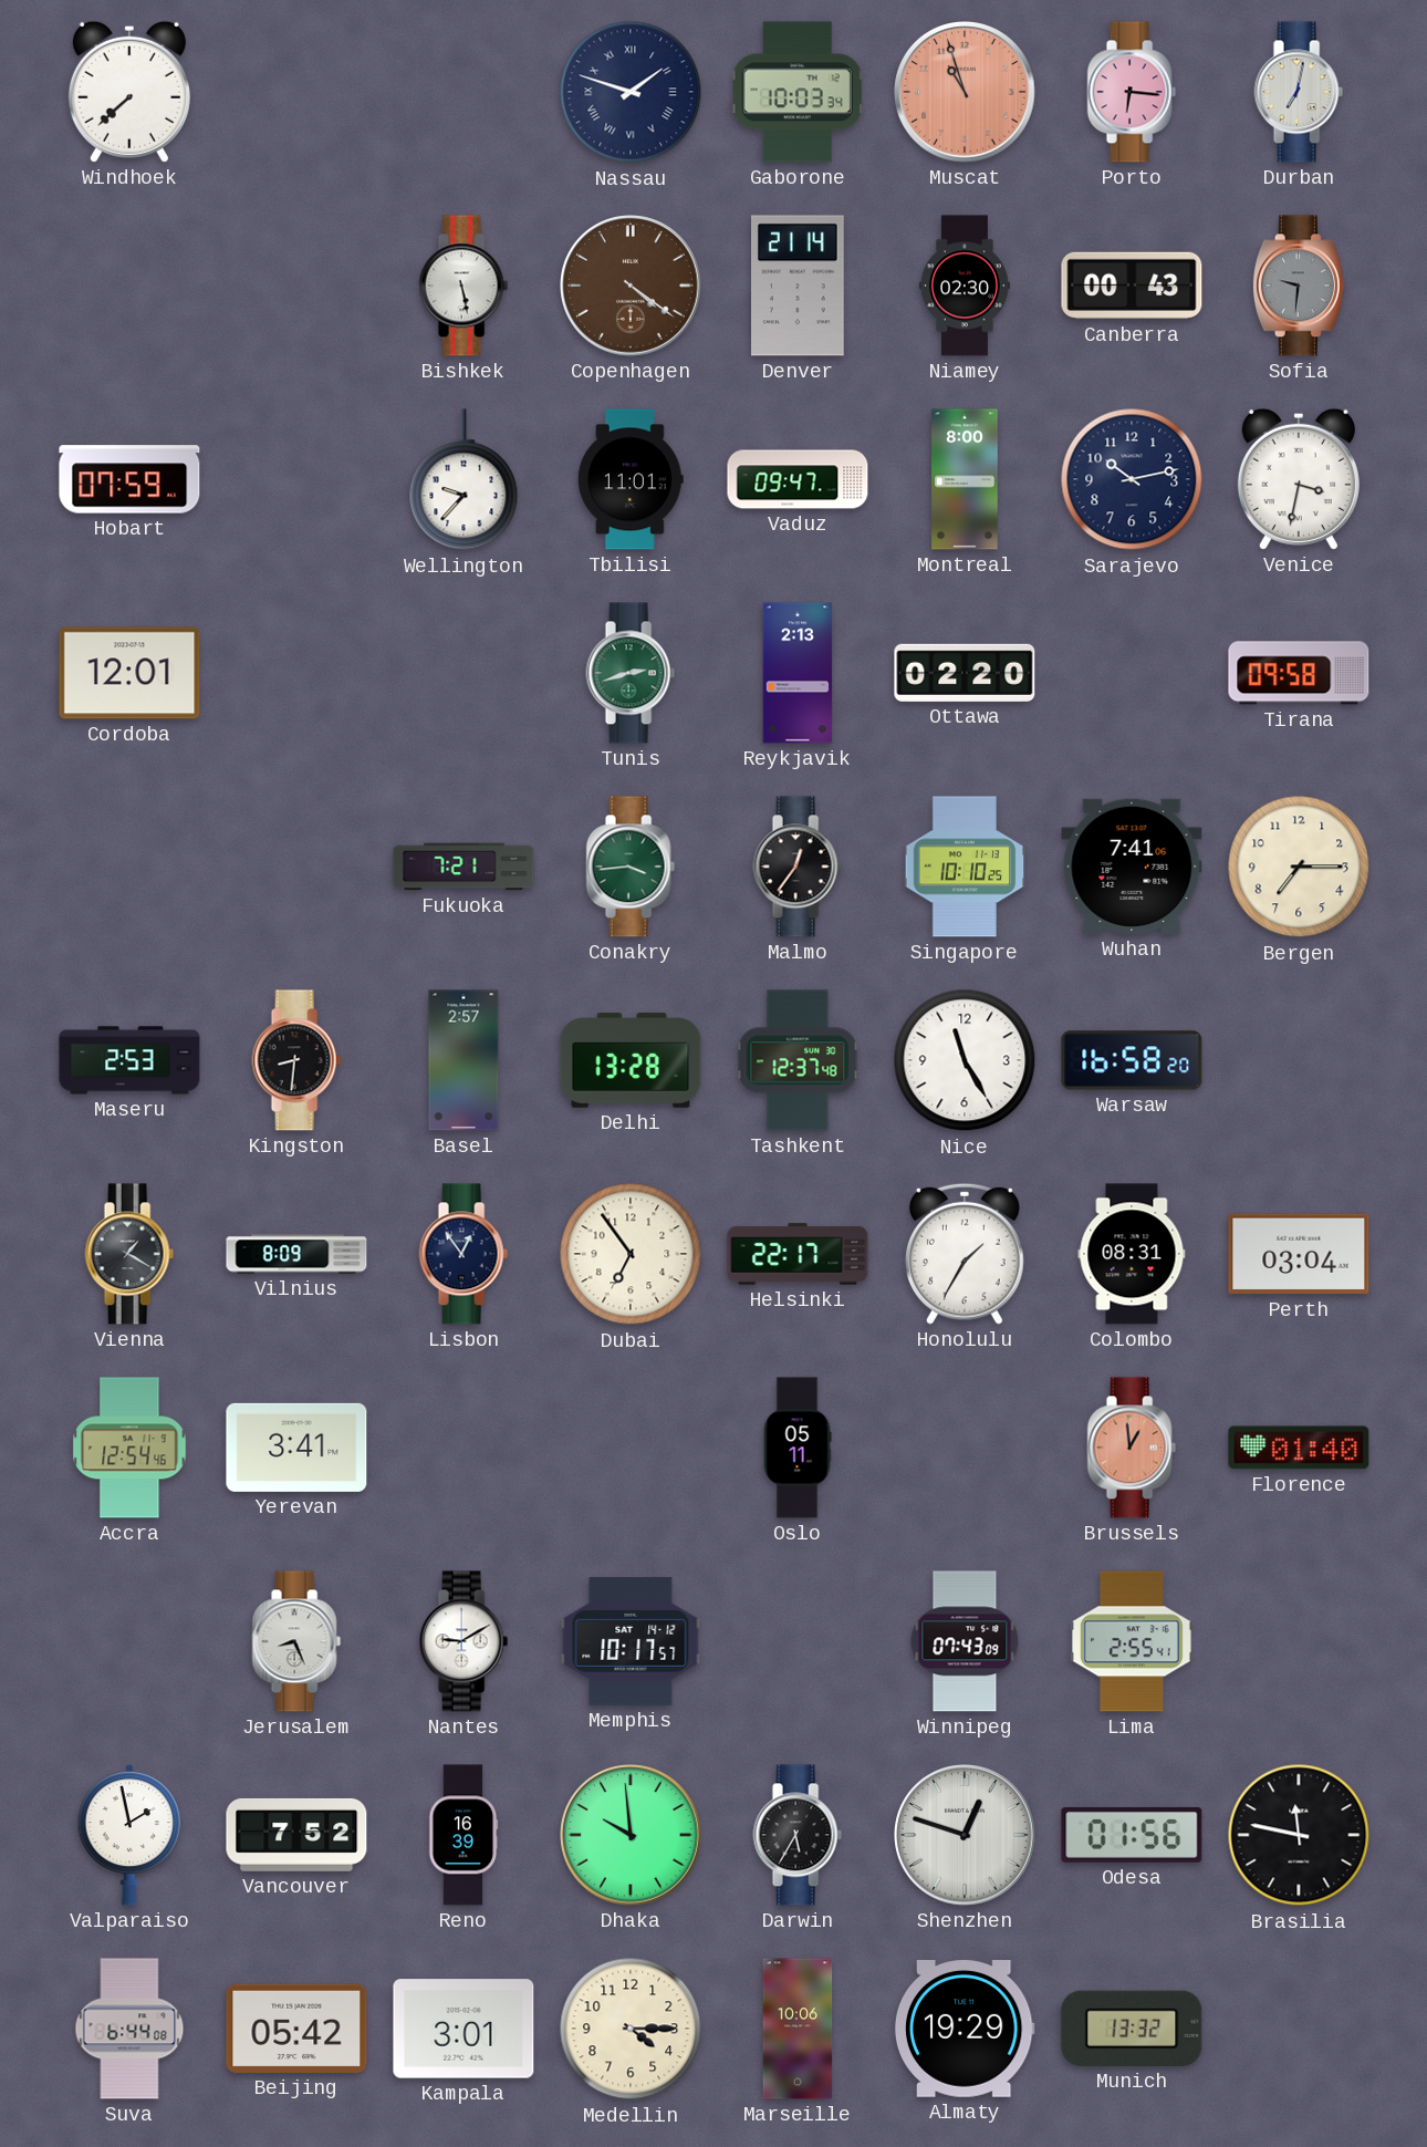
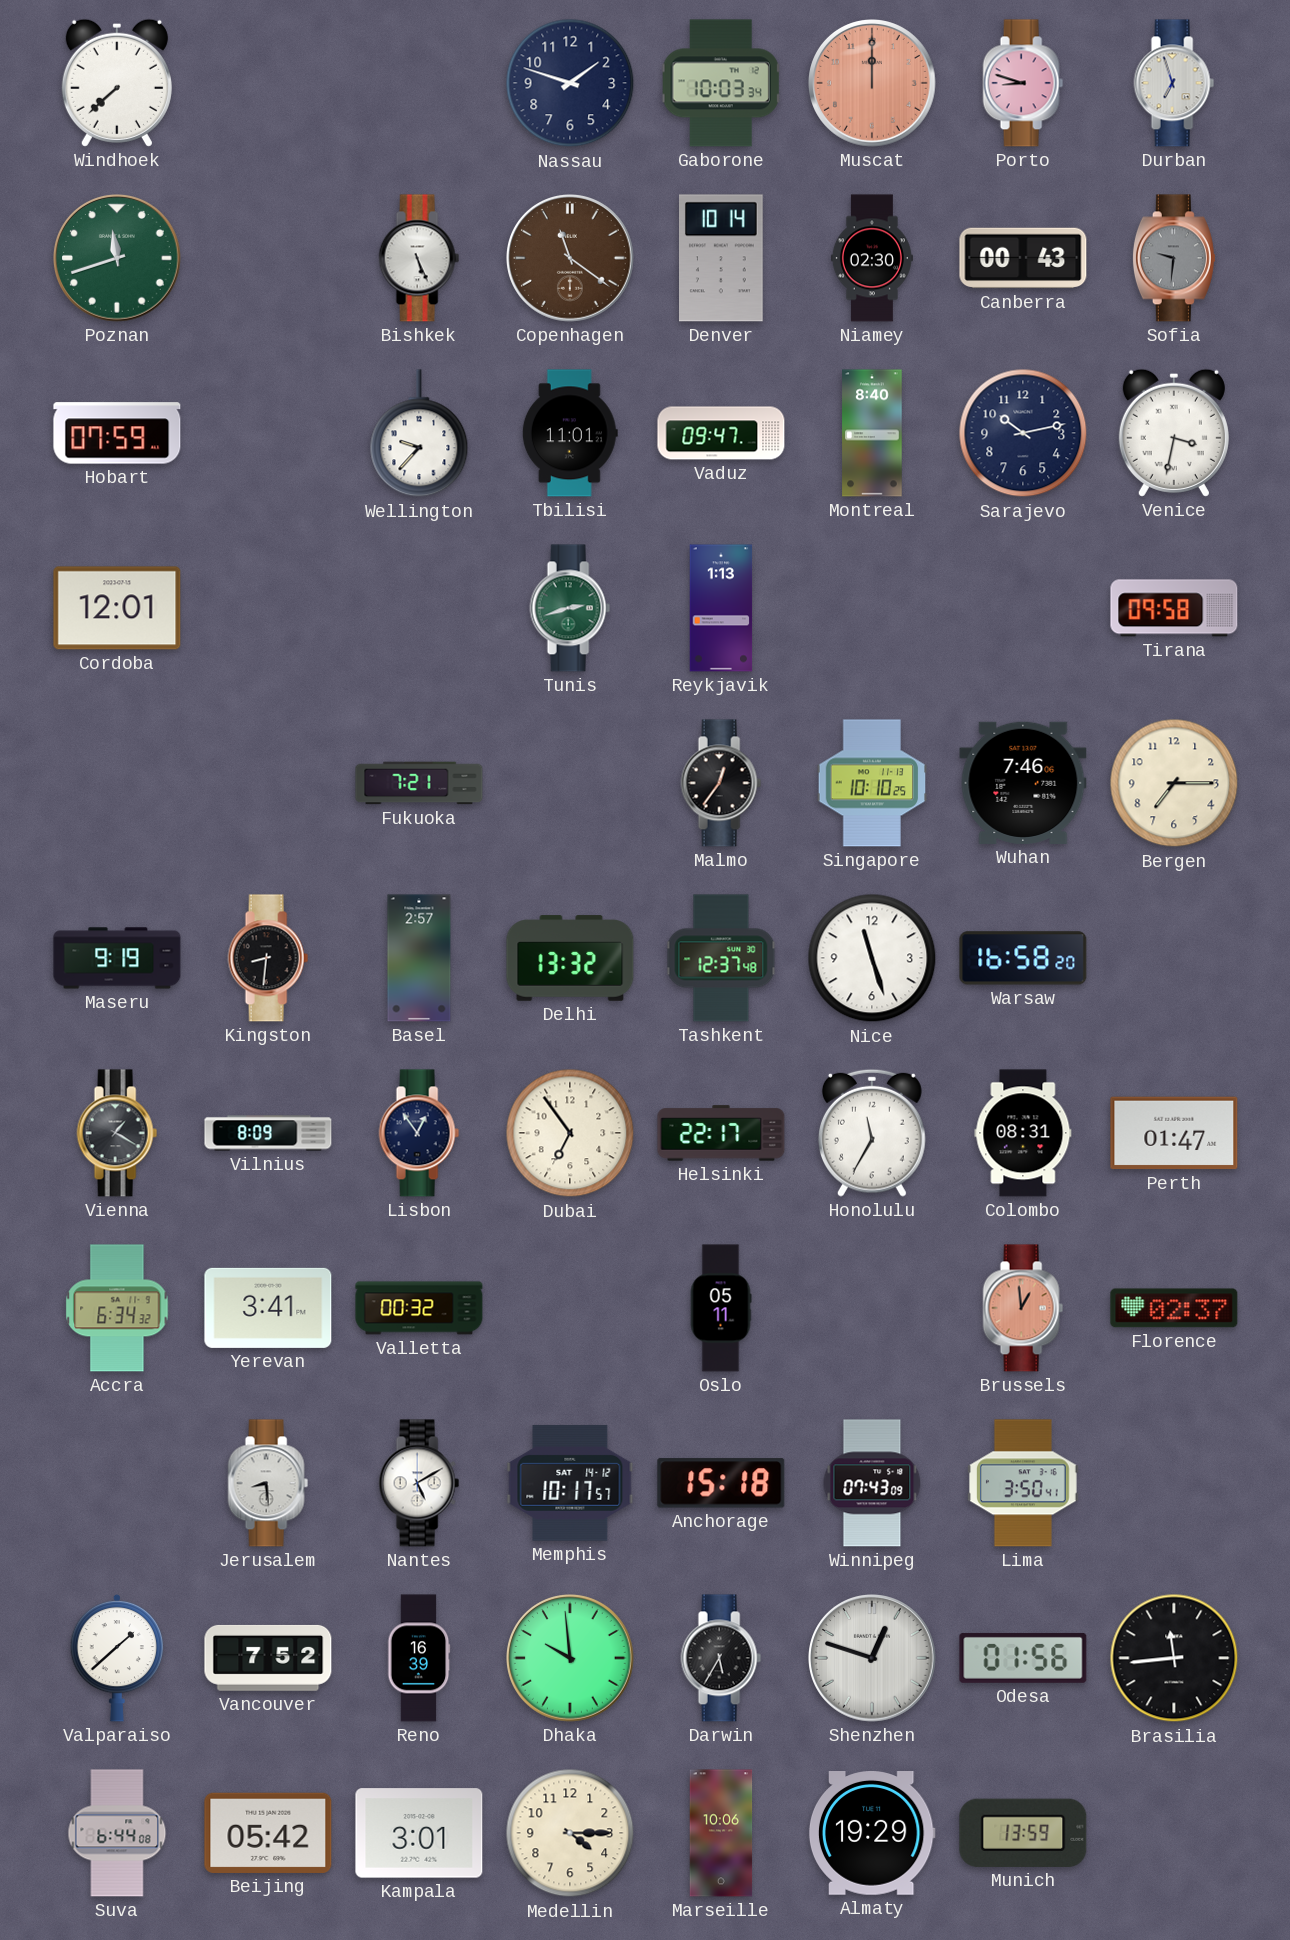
Nassau numerals: Roman -> Arabic
Muscat: 10:57 -> 12:00
Porto: 6:16 -> 8:48
Durban: 7:02 -> 6:57
Poznan: none -> 11:42
Bishkek: 5:28 -> 5:26
Copenhagen: 4:21 -> 11:21
Denver: 21:14 -> 10:14
Montreal: 8:00 -> 8:40
Reykjavik: 2:13 -> 1:13
Ottawa: 02:20 -> none
Conakry: 3:44 -> none
Wuhan: 7:41 -> 7:46
Maseru: 2:53 -> 9:19
Delhi: 13:28 -> 13:32
Nice: 11:25 -> 11:27
Honolulu: 1:35 -> 11:35
Perth: 03:04 -> 01:47
Accra: 12:54 -> 6:34
Valletta: none -> 00:32
Florence: 01:40 -> 02:37
Jerusalem: 8:26 -> 8:29
Nantes: 9:10 -> 5:10
Anchorage: none -> 15:18
Lima: 2:55 -> 3:50
Valparaiso: 1:58 -> 1:38
Brasilia: 11:47 -> 11:44
Munich: 13:32 -> 13:59
